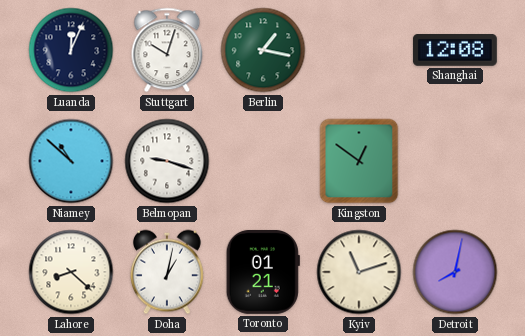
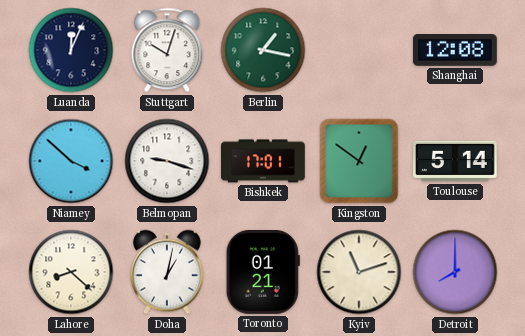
Niamey: 10:52 -> 3:52
Bishkek: none -> 17:01
Toulouse: none -> 5:14
Detroit: 8:02 -> 8:00
